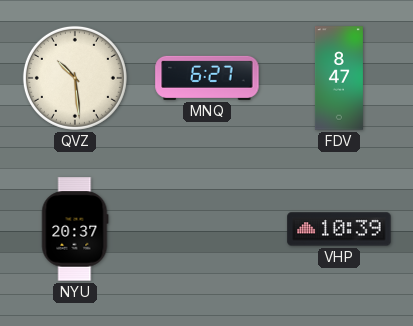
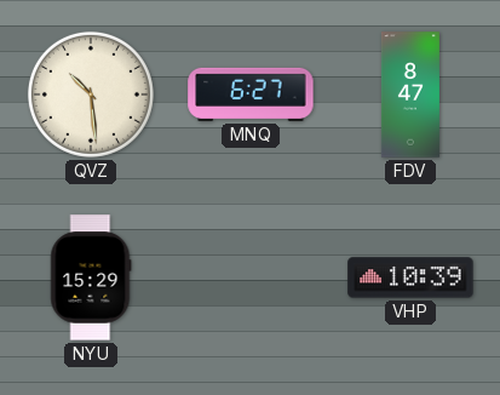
NYU: 20:37 -> 15:29
